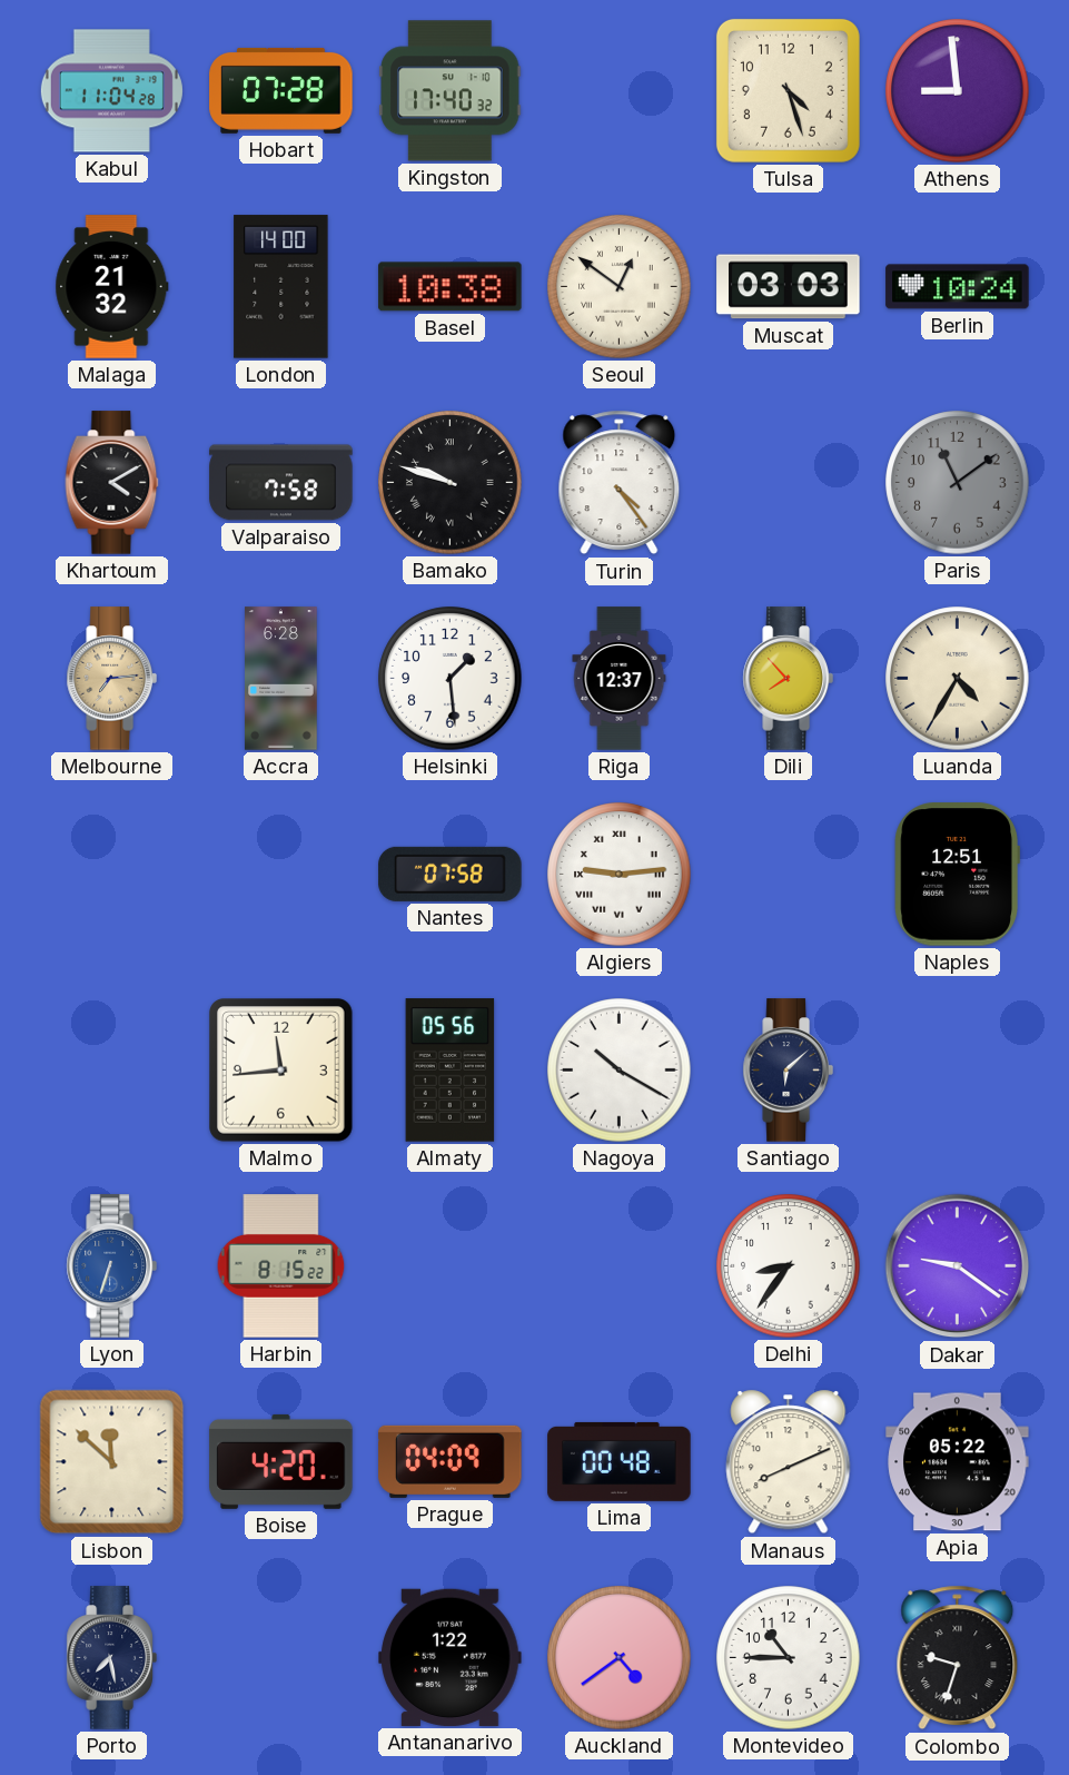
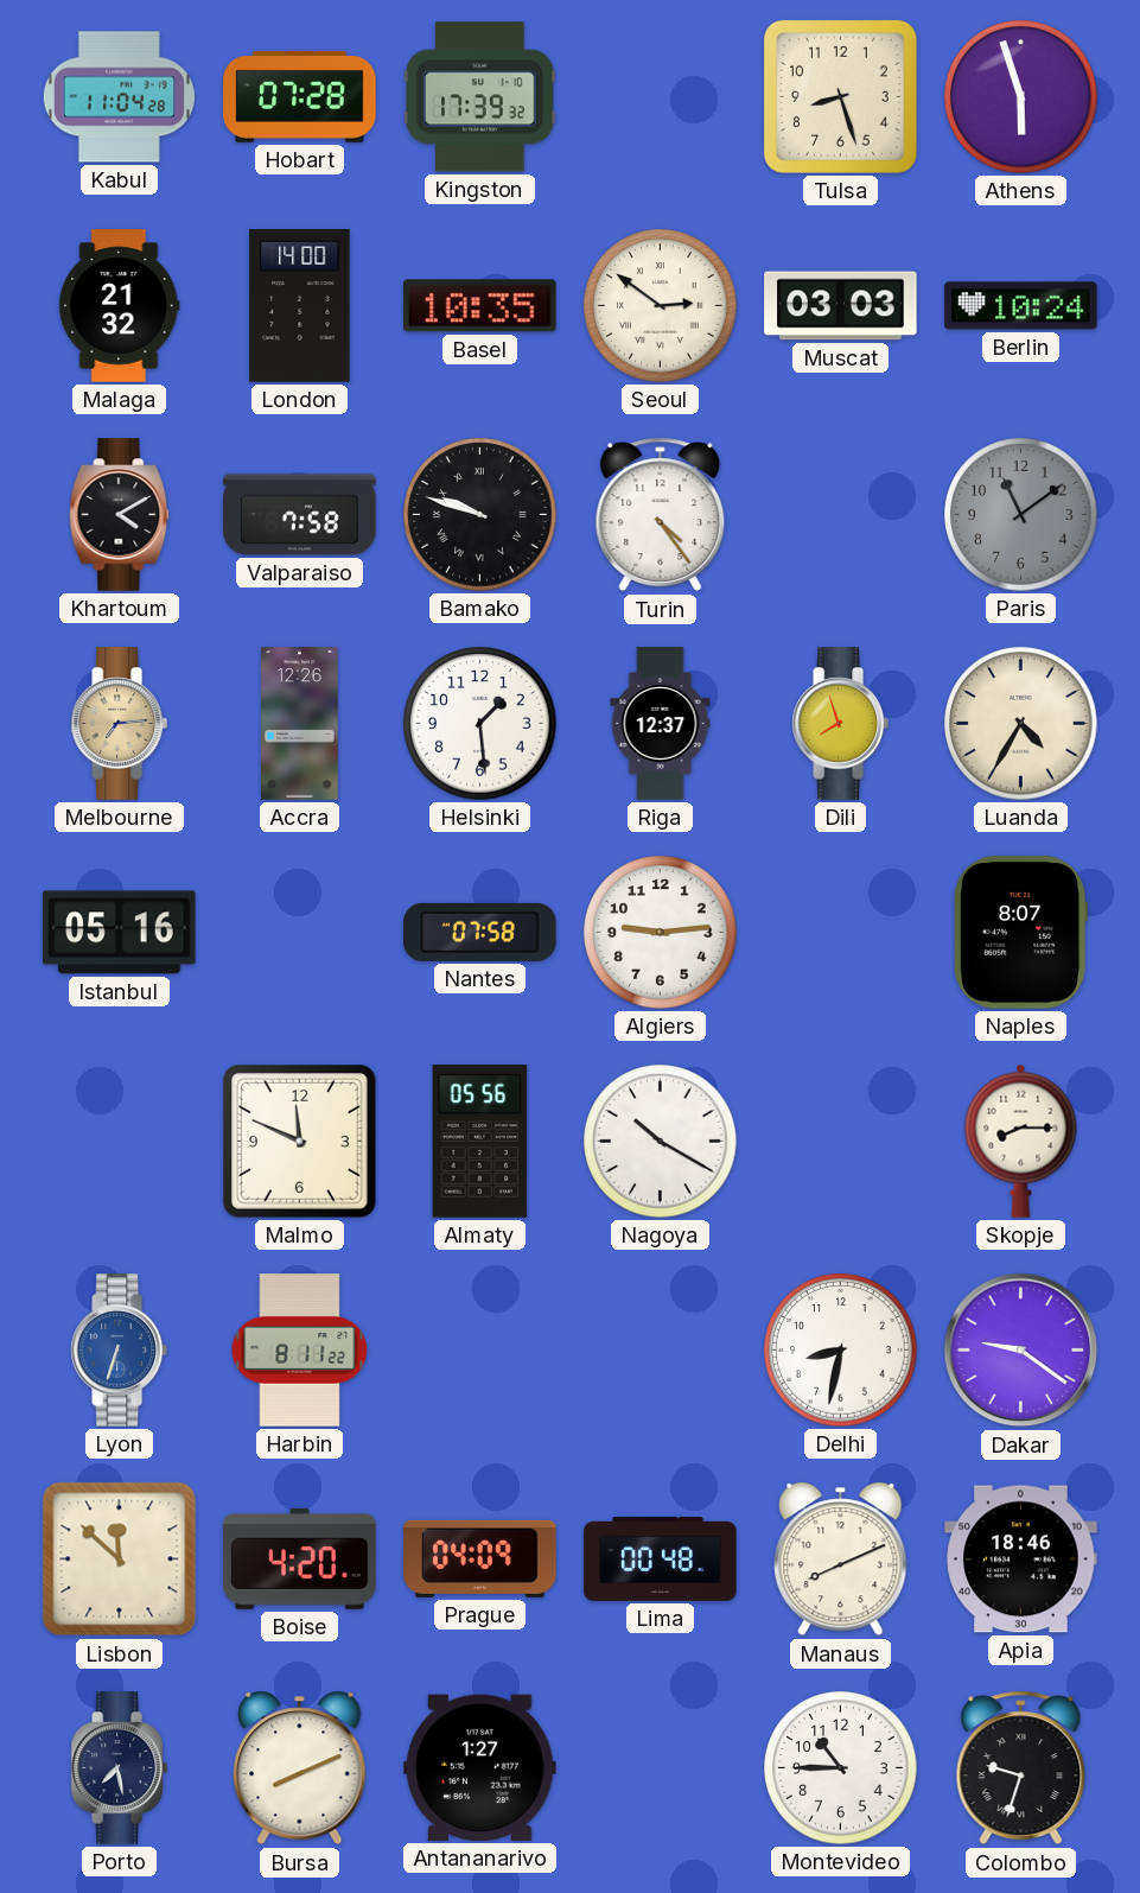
Kingston: 17:40 -> 17:39
Tulsa: 4:27 -> 8:27
Athens: 8:59 -> 5:57
Basel: 10:38 -> 10:35
Seoul: 12:51 -> 2:51
Accra: 6:28 -> 12:26
Dili: 7:53 -> 7:57
Istanbul: none -> 05:16
Algiers numerals: Roman -> Arabic
Naples: 12:51 -> 8:07
Malmo: 11:44 -> 11:49
Santiago: 6:08 -> none
Skopje: none -> 8:15
Harbin: 8:15 -> 8:11
Delhi: 8:36 -> 8:32
Apia: 05:22 -> 18:46
Bursa: none -> 8:11
Antananarivo: 1:22 -> 1:27
Auckland: 4:39 -> none
